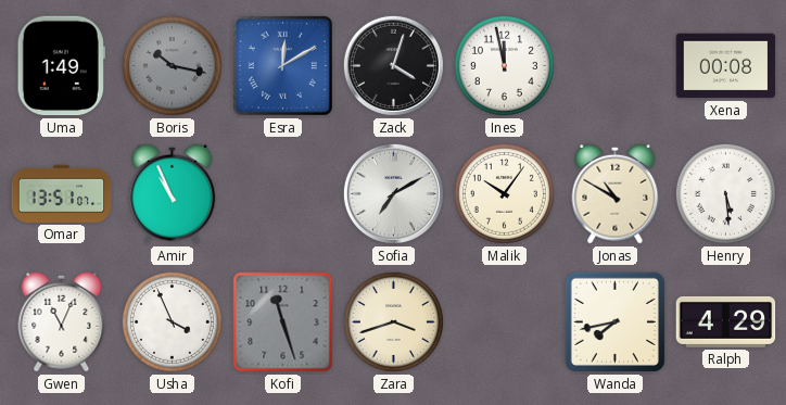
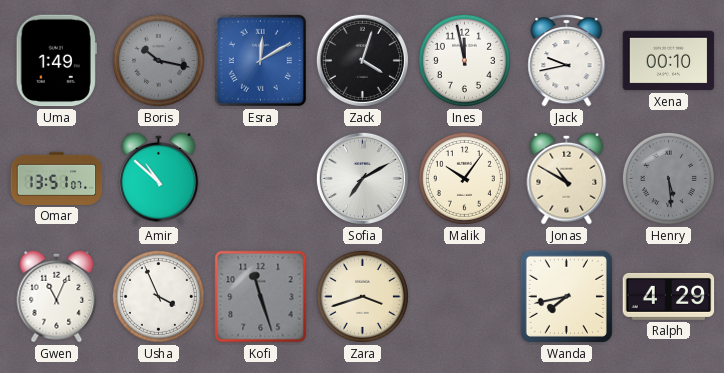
Jack: none -> 9:43
Xena: 00:08 -> 00:10
Amir: 10:56 -> 10:52
Henry dial: white -> grey
